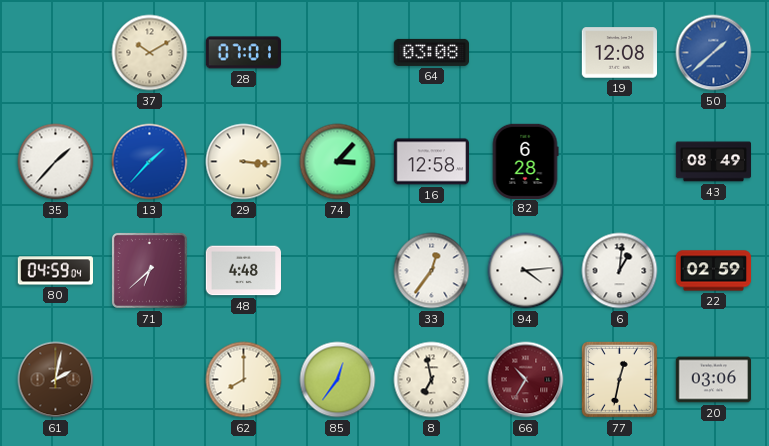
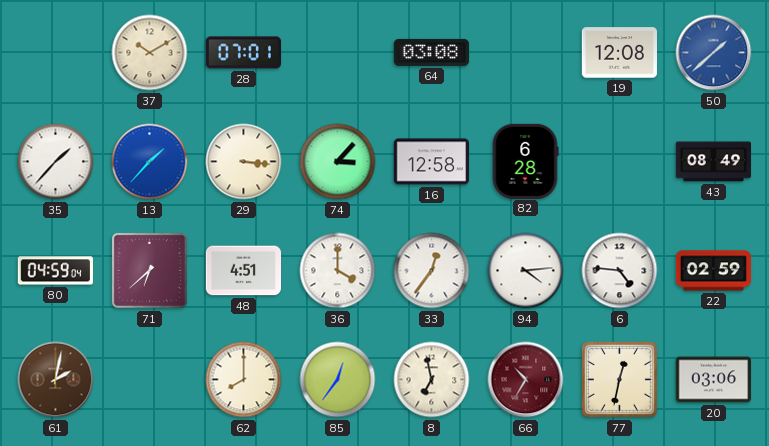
48: 4:48 -> 4:51
36: none -> 4:00
6: 1:01 -> 4:46
